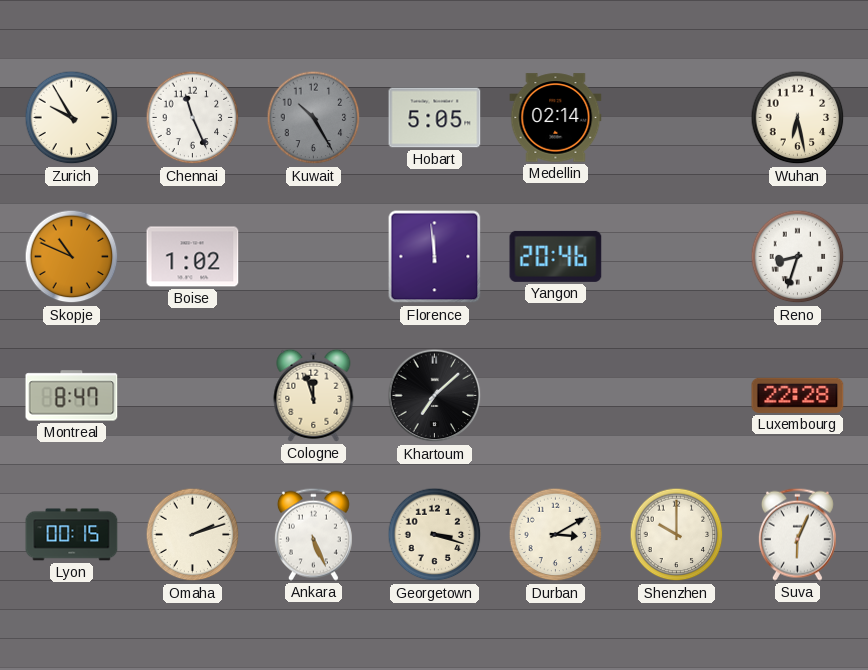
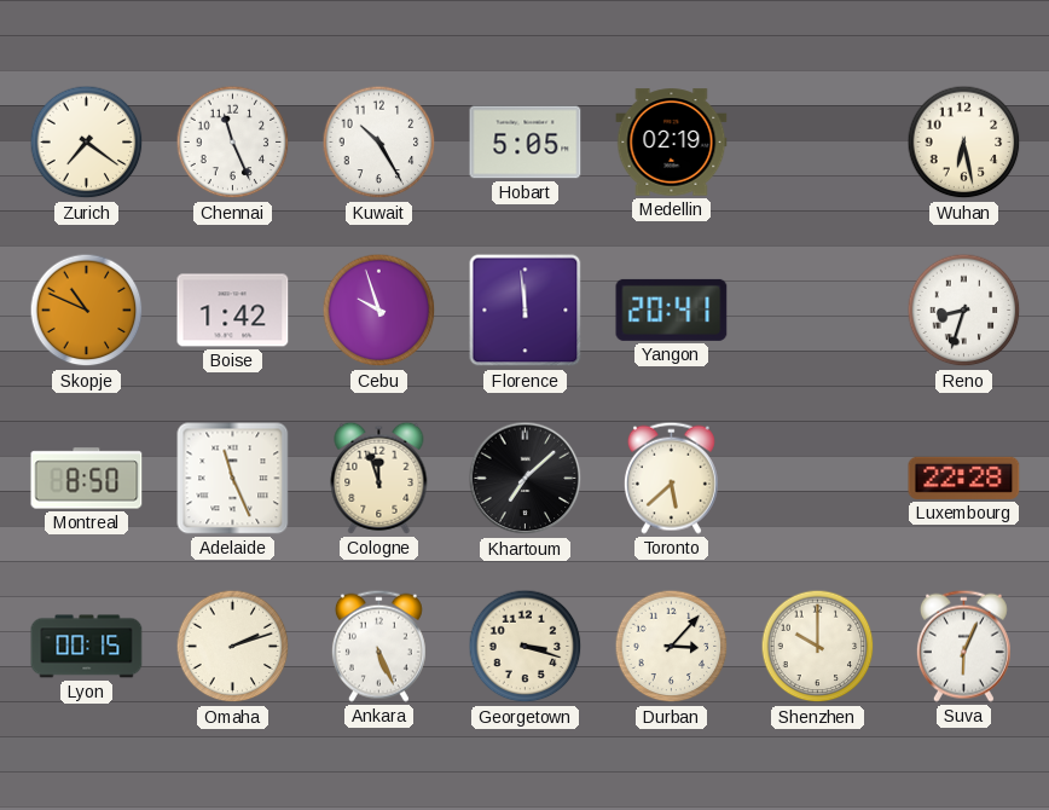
Zurich: 9:55 -> 7:21
Kuwait dial: grey -> white
Medellin: 02:14 -> 02:19
Boise: 1:02 -> 1:42
Cebu: none -> 9:57
Yangon: 20:46 -> 20:41
Montreal: 8:47 -> 8:50
Adelaide: none -> 11:26
Toronto: none -> 5:38
Durban: 3:10 -> 3:07
